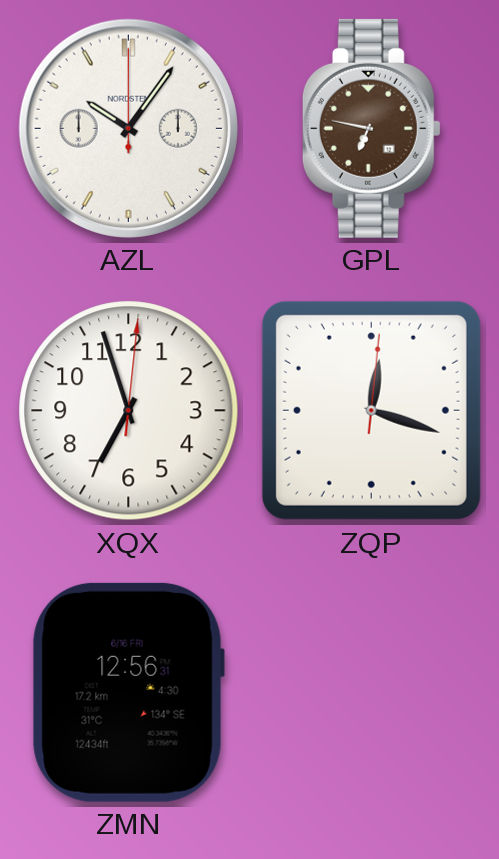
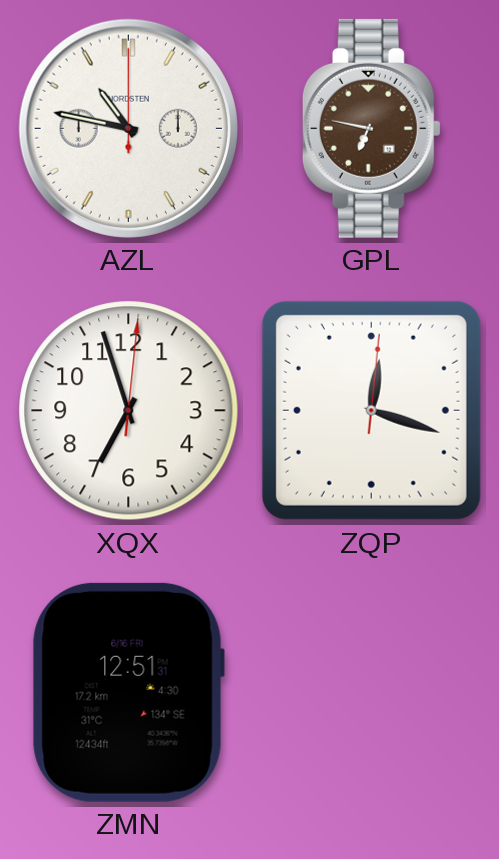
AZL: 10:06 -> 10:47
ZMN: 12:56 -> 12:51
